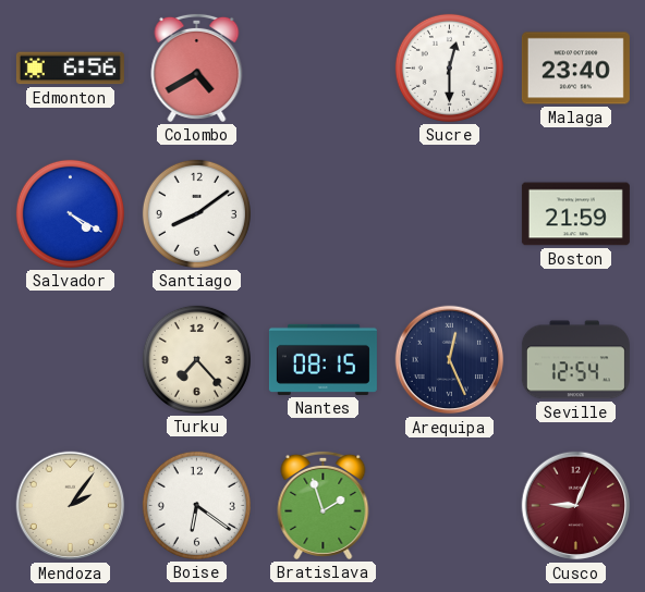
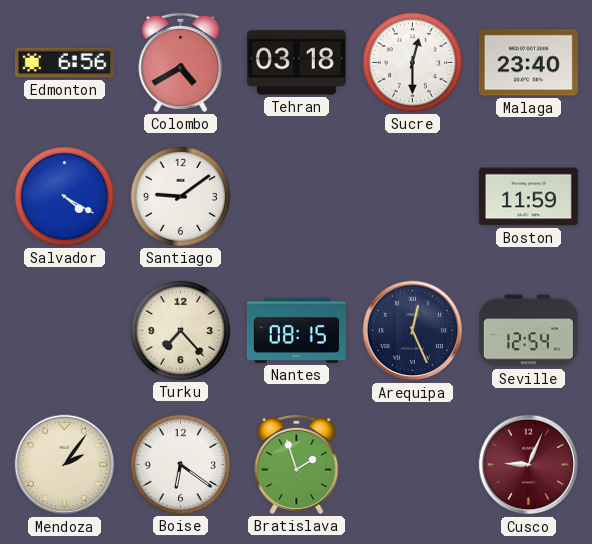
Tehran: none -> 03:18
Santiago: 8:09 -> 9:09
Boston: 21:59 -> 11:59
